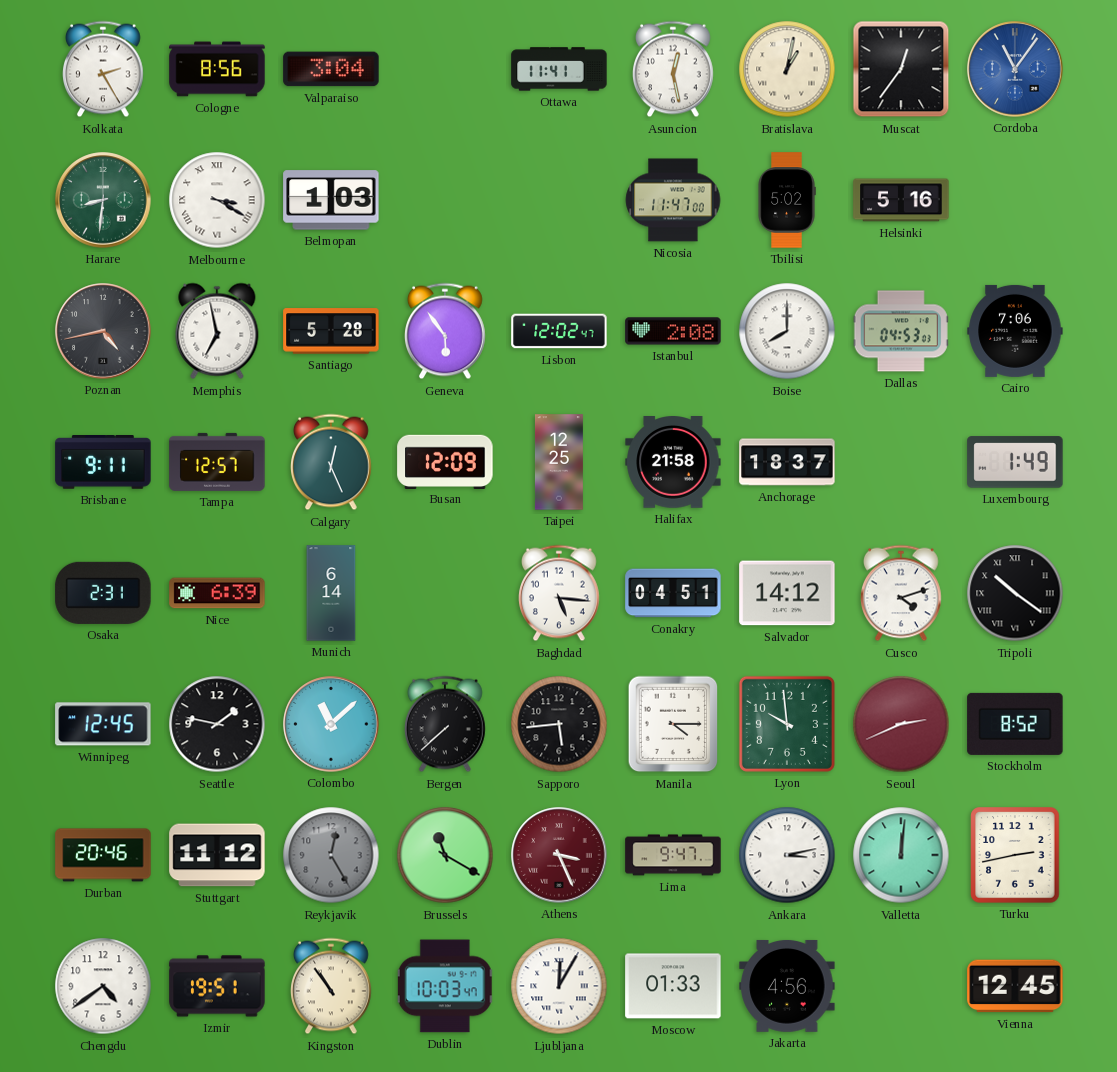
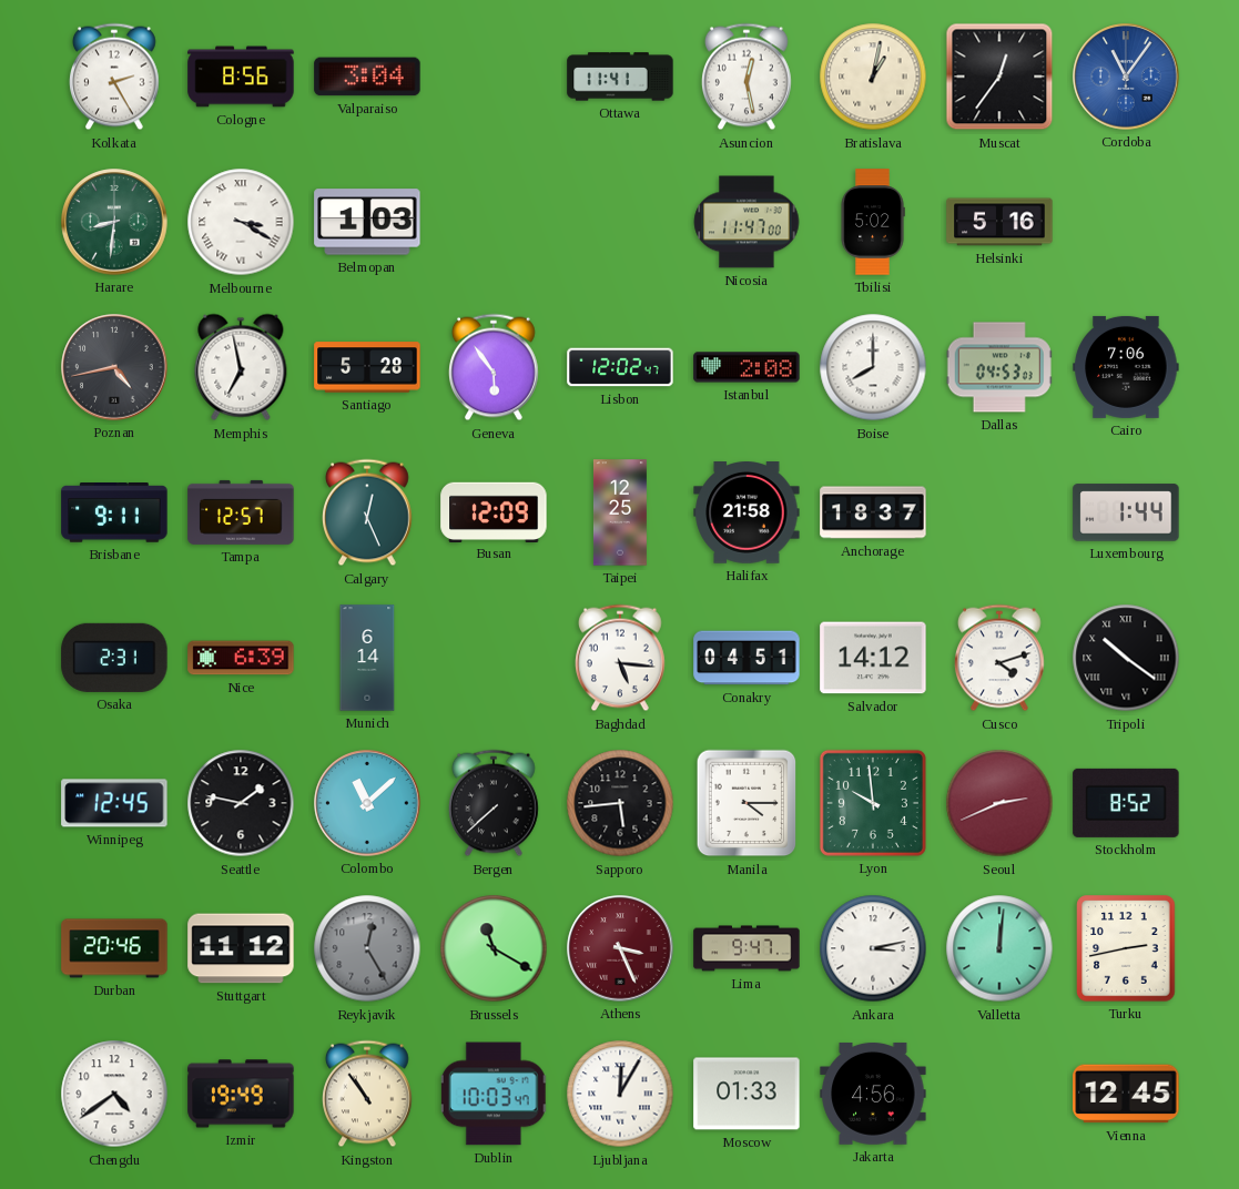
Luxembourg: 1:49 -> 1:44
Izmir: 19:51 -> 19:49
